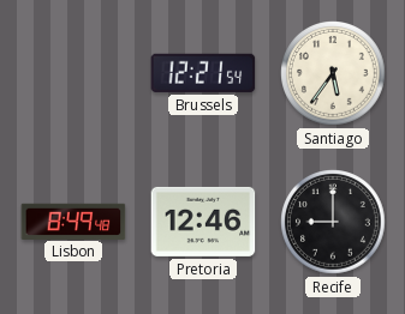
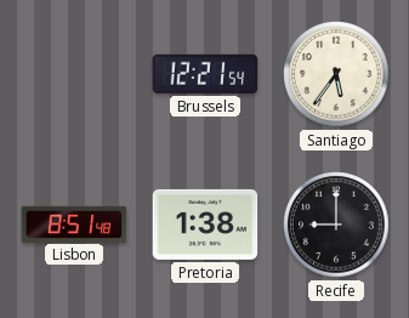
Lisbon: 8:49 -> 8:51
Pretoria: 12:46 -> 1:38
